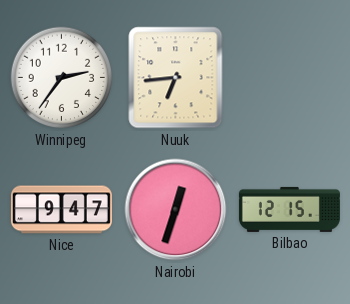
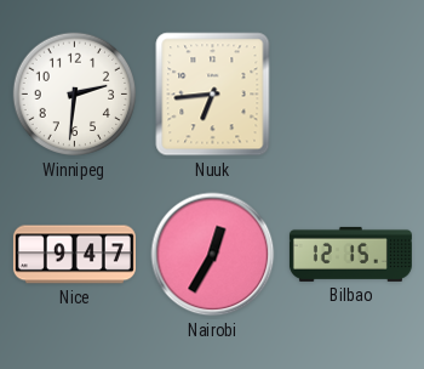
Winnipeg: 2:36 -> 2:31
Nairobi: 12:33 -> 12:35
